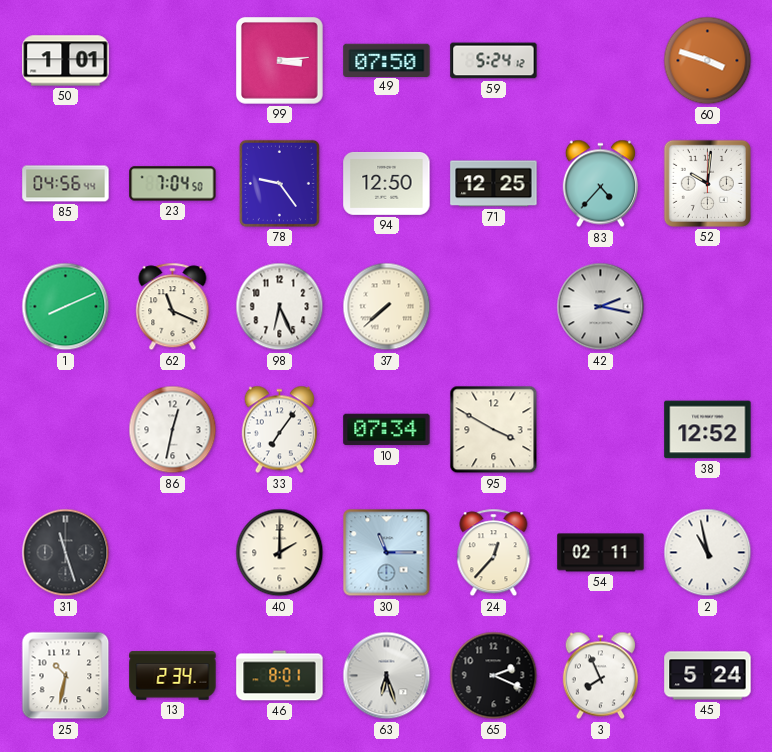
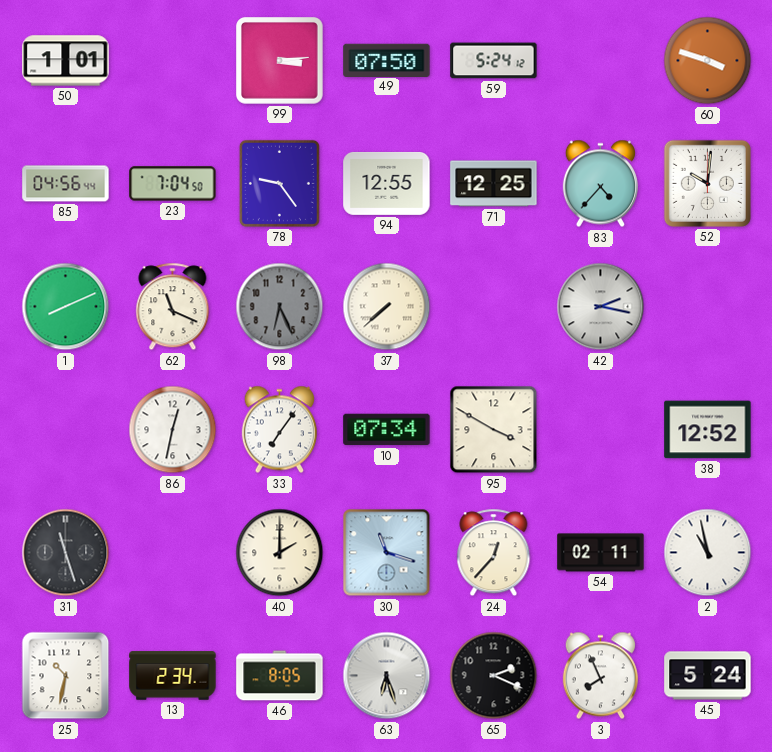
94: 12:50 -> 12:55
98 dial: white -> grey
30: 11:15 -> 11:18
46: 8:01 -> 8:05
